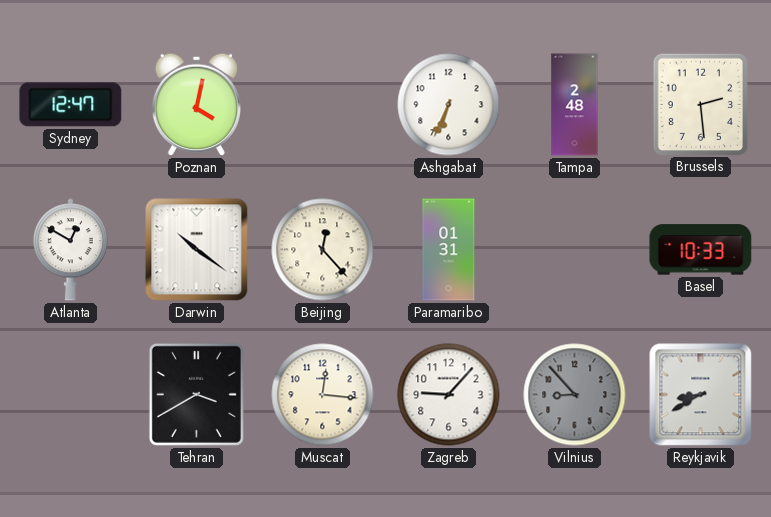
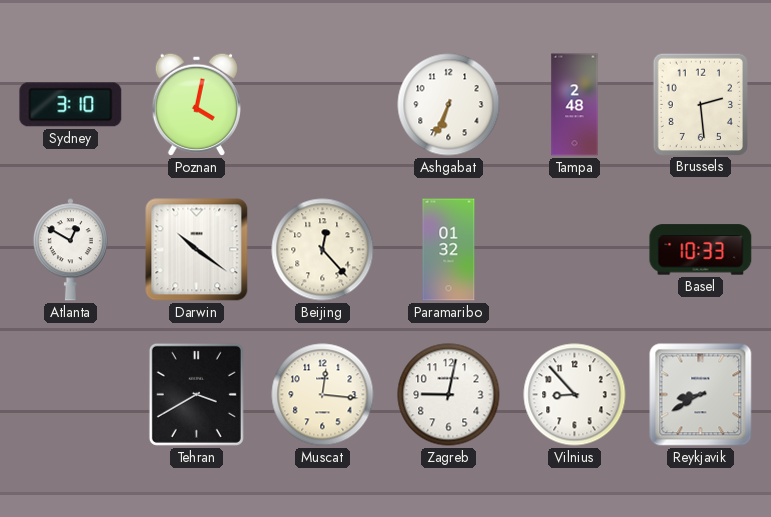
Sydney: 12:47 -> 3:10
Paramaribo: 01:31 -> 01:32
Zagreb: 9:07 -> 9:02
Vilnius dial: grey -> white
